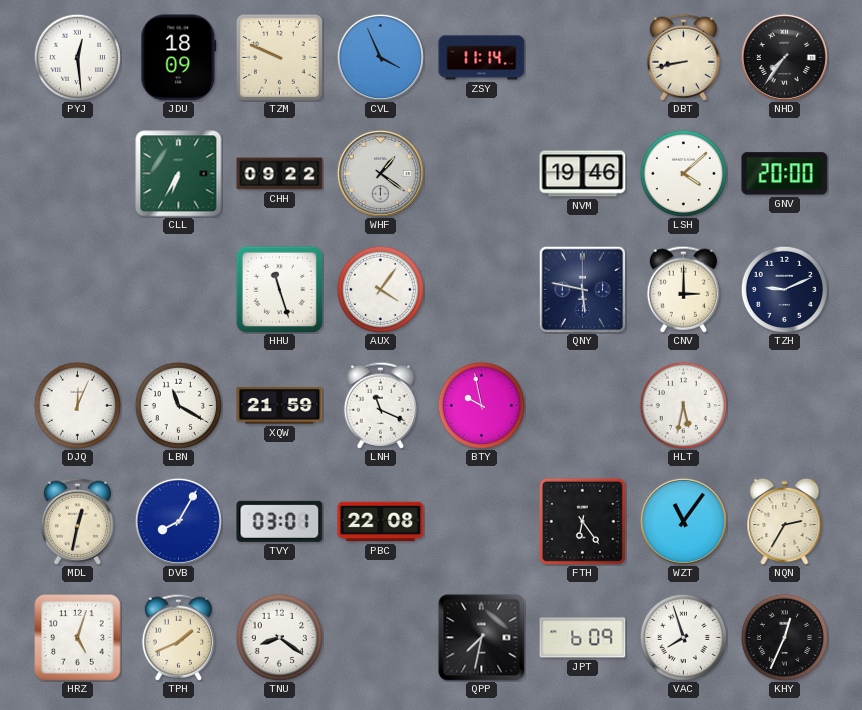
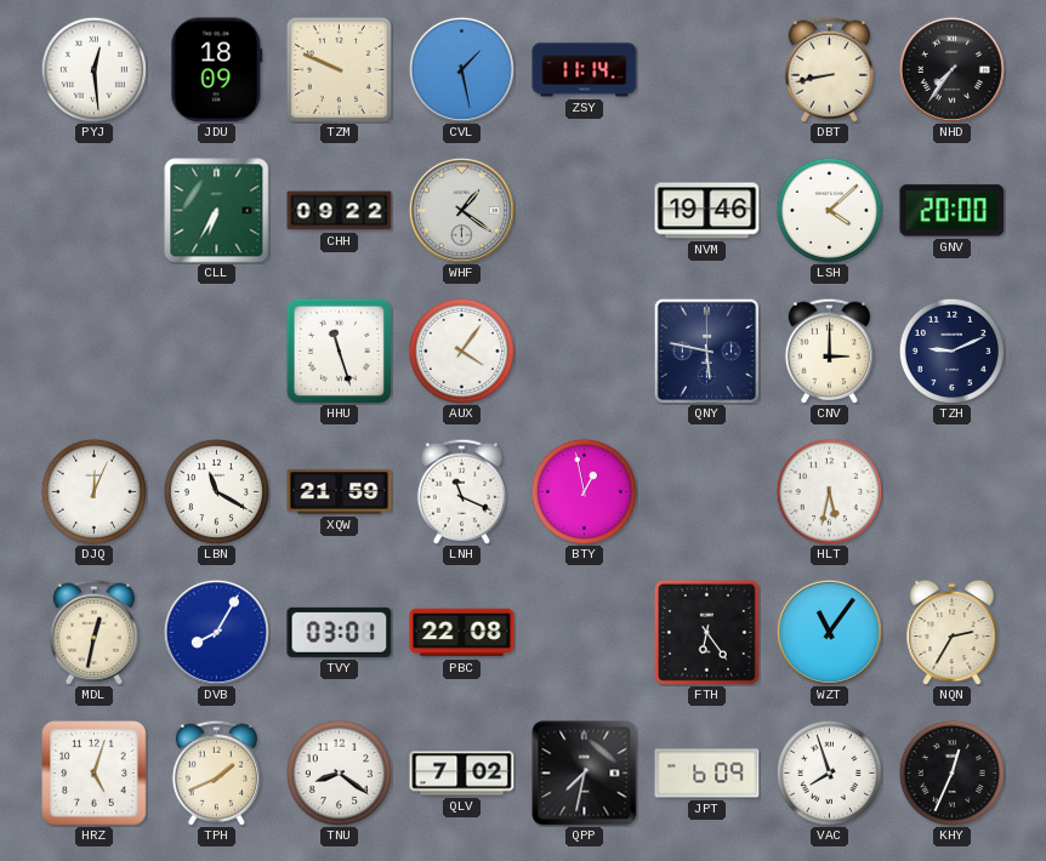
CVL: 3:56 -> 1:28
BTY: 9:58 -> 12:58
QLV: none -> 7:02
